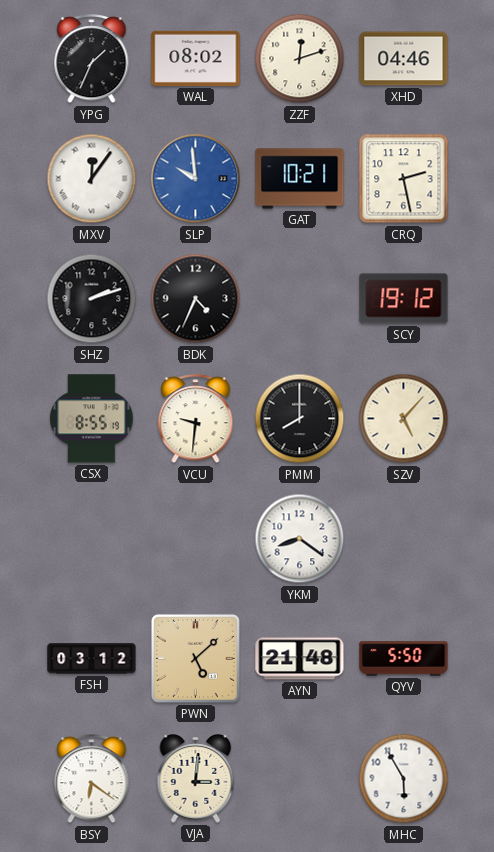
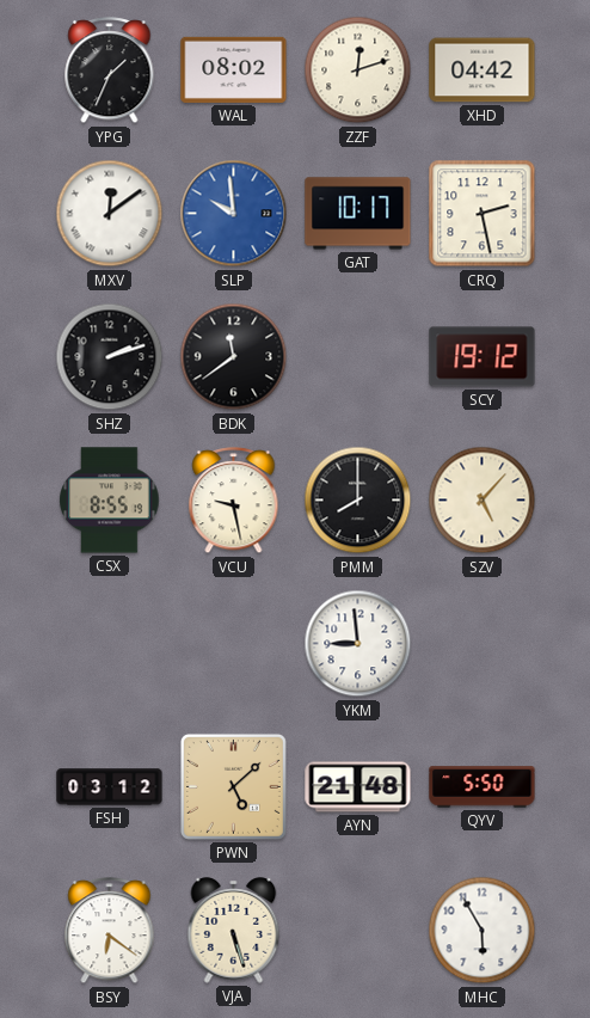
XHD: 04:46 -> 04:42
MXV: 12:06 -> 12:09
GAT: 10:21 -> 10:17
BDK: 4:34 -> 11:39
VCU: 9:31 -> 9:28
YKM: 8:21 -> 8:59
VJA: 3:01 -> 5:27
